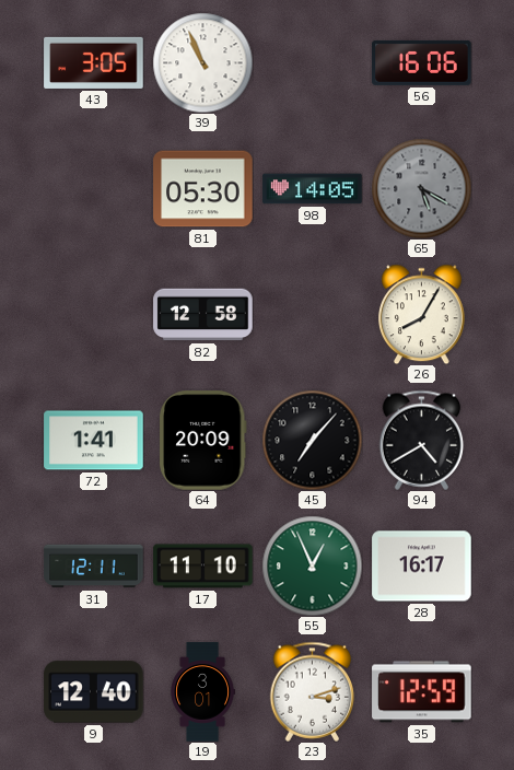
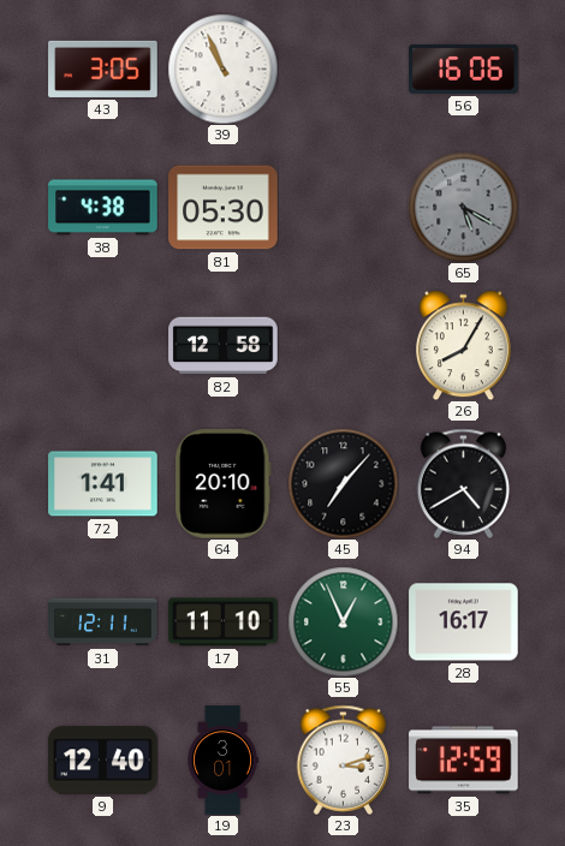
38: none -> 4:38
98: 14:05 -> none
64: 20:09 -> 20:10
